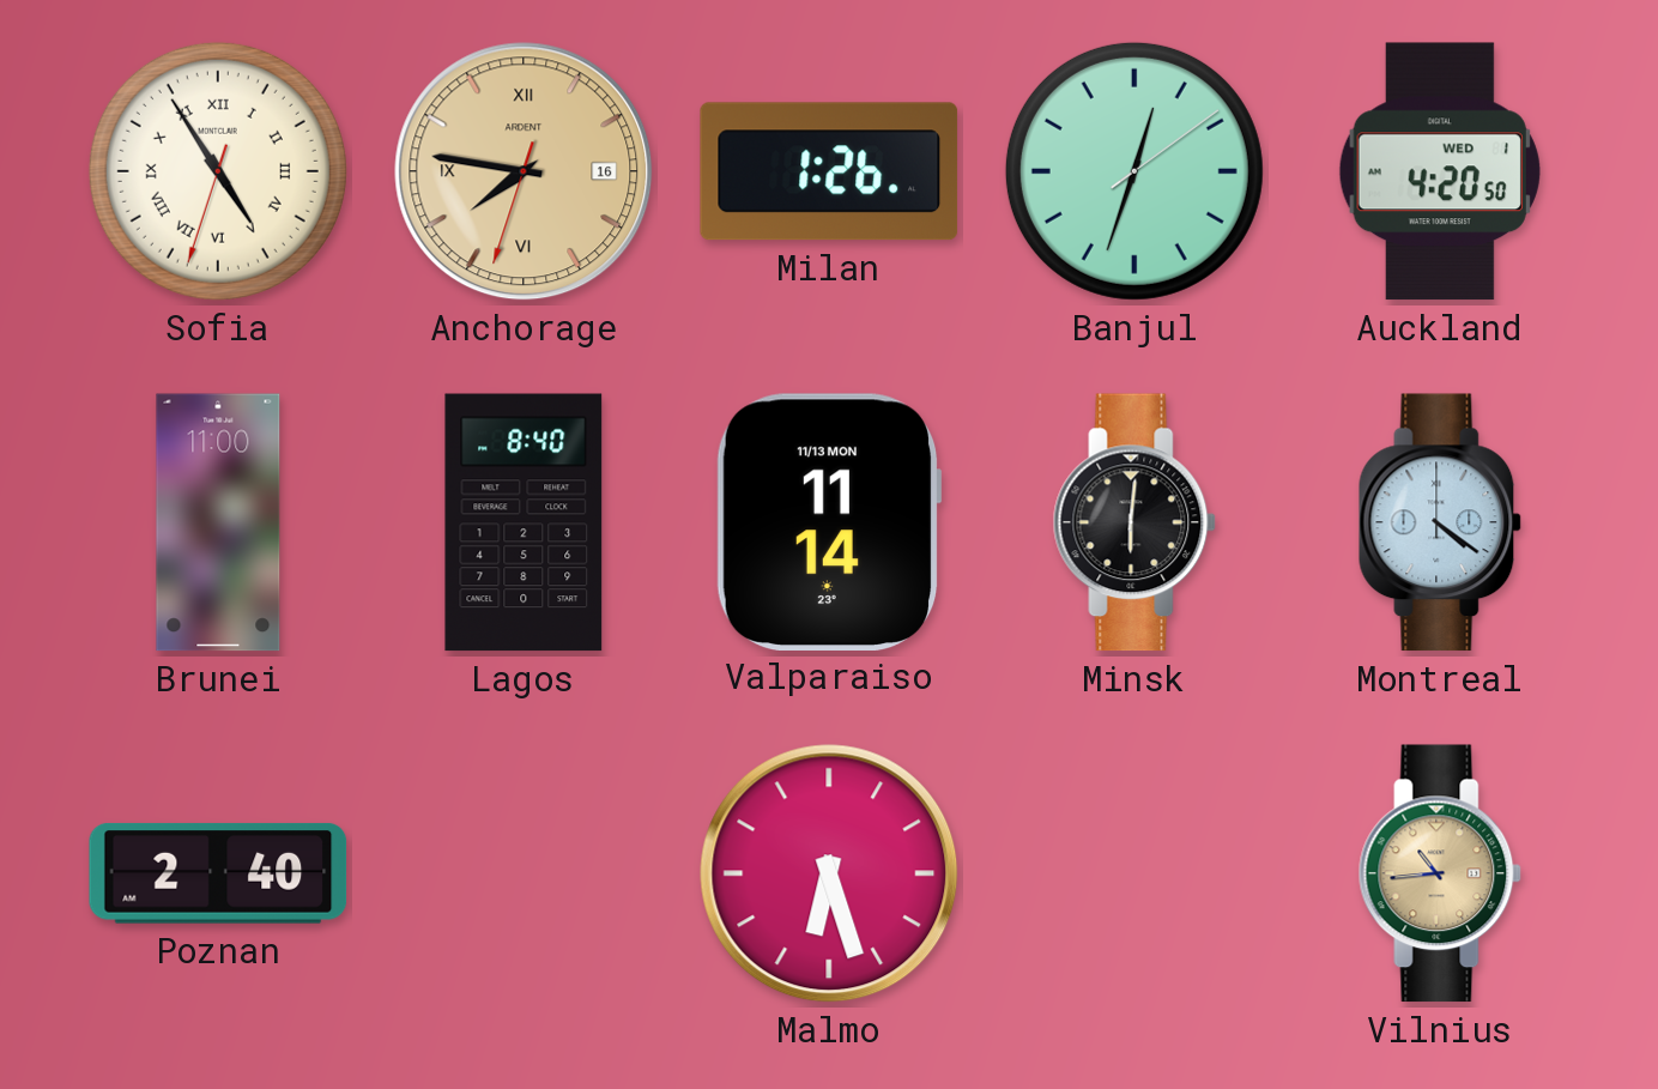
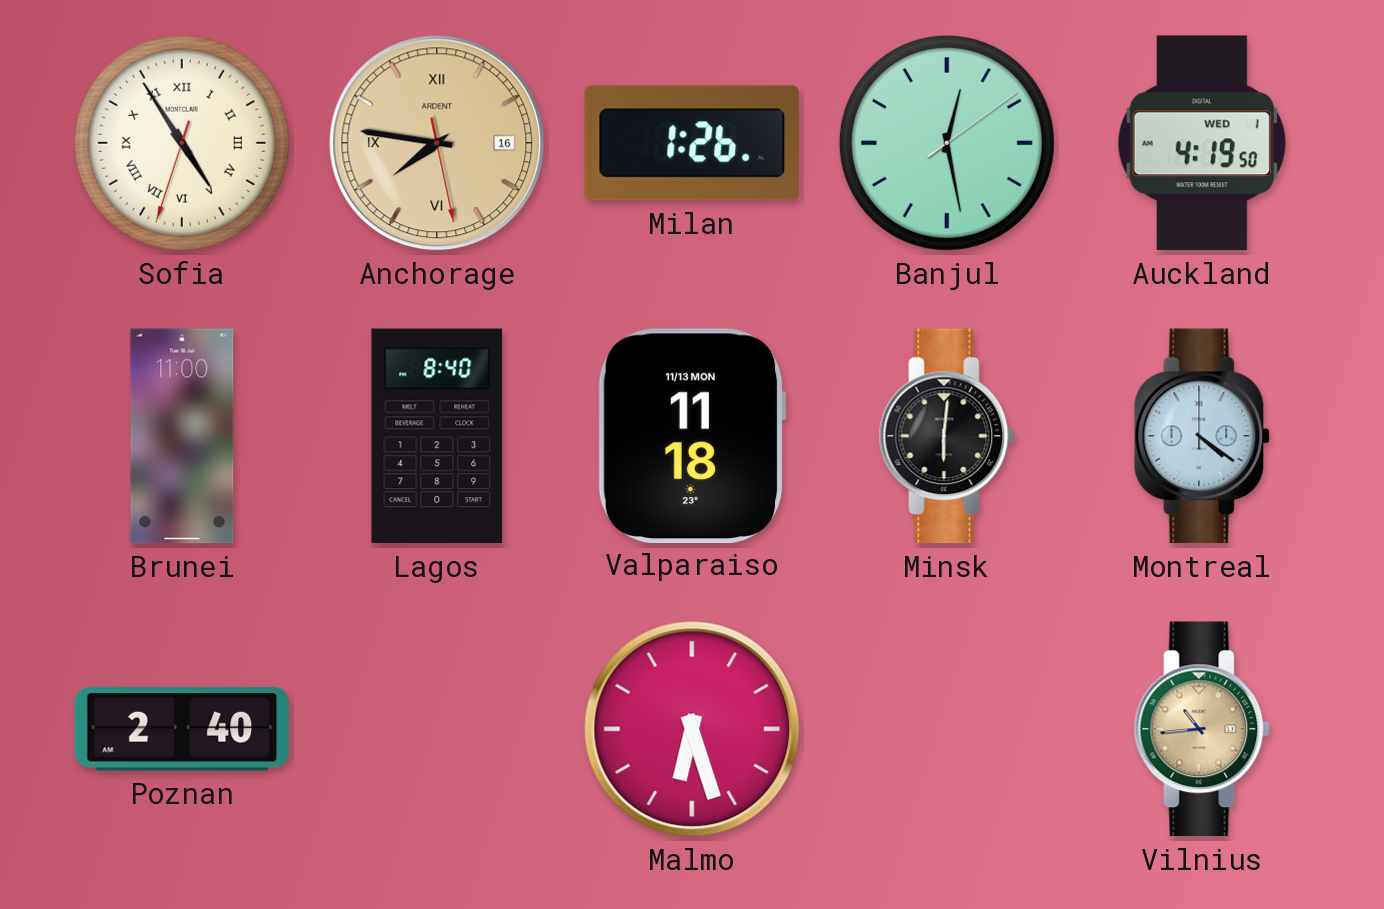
Anchorage: 7:46:33 -> 7:46:28
Banjul: 12:33 -> 12:28
Auckland: 4:20 -> 4:19
Valparaiso: 11:14 -> 11:18
